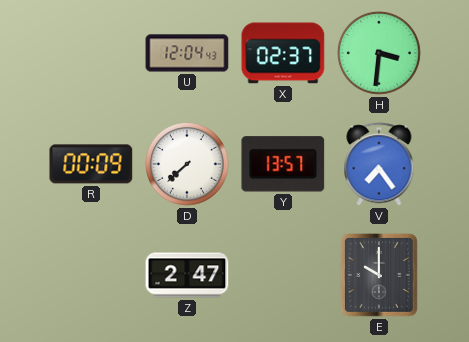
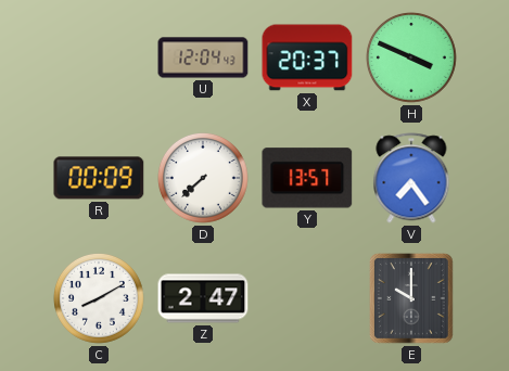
X: 02:37 -> 20:37
H: 3:31 -> 3:49
C: none -> 8:10
